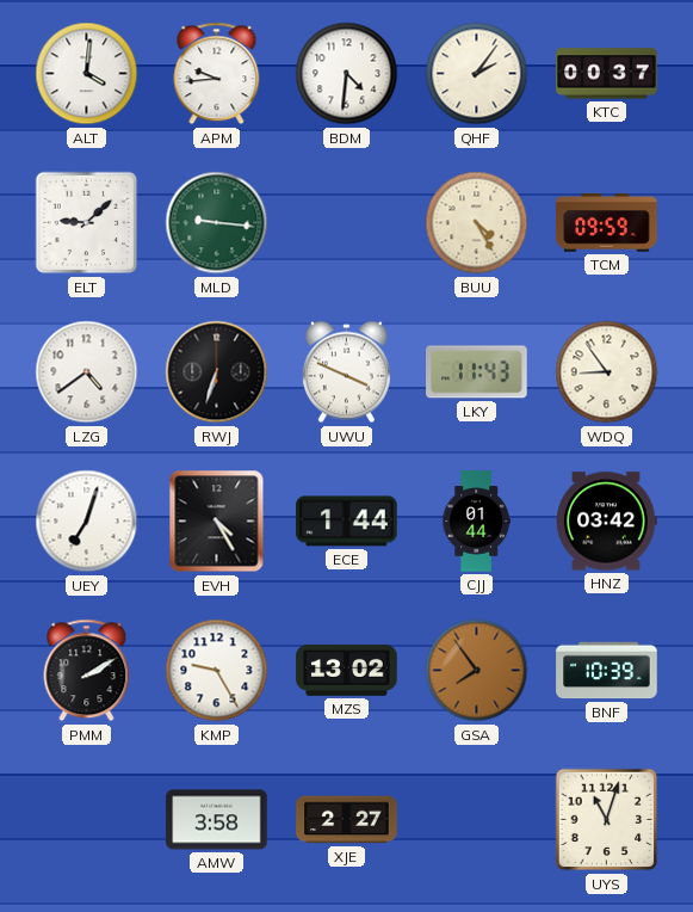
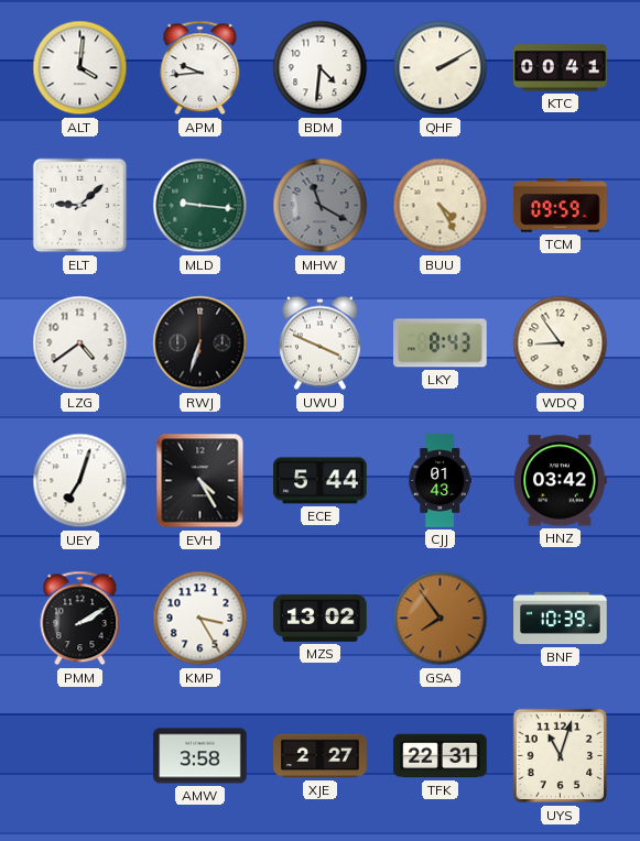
QHF: 2:06 -> 2:10
KTC: 00:37 -> 00:41
MHW: none -> 11:20
LKY: 11:43 -> 8:43
ECE: 1:44 -> 5:44
CJJ: 01:44 -> 01:43
KMP: 9:25 -> 3:25
TFK: none -> 22:31
